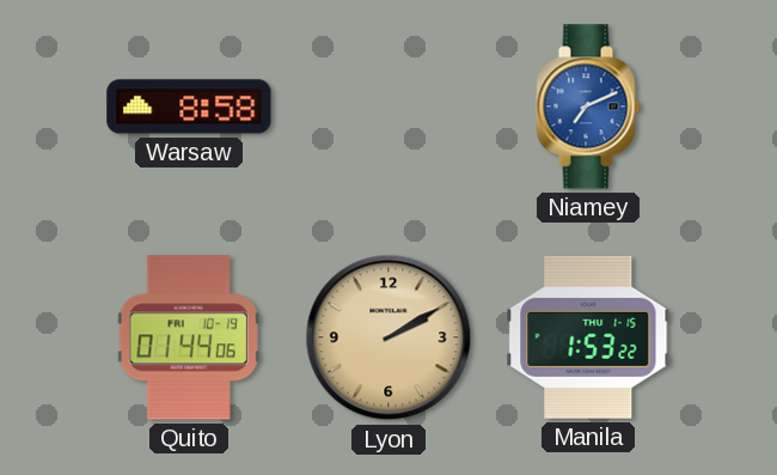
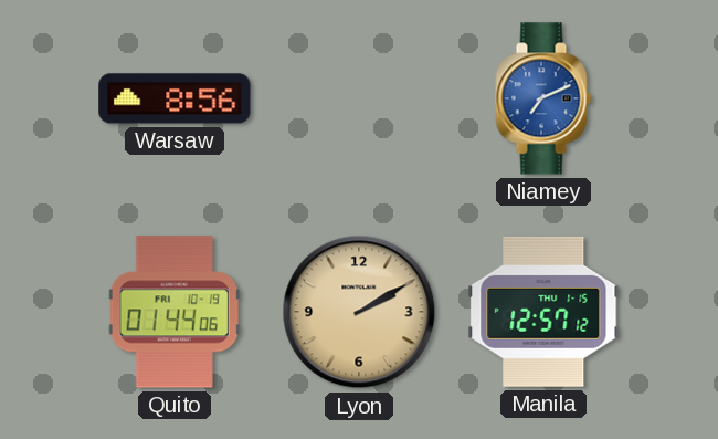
Warsaw: 8:58 -> 8:56
Manila: 1:53 -> 12:57
